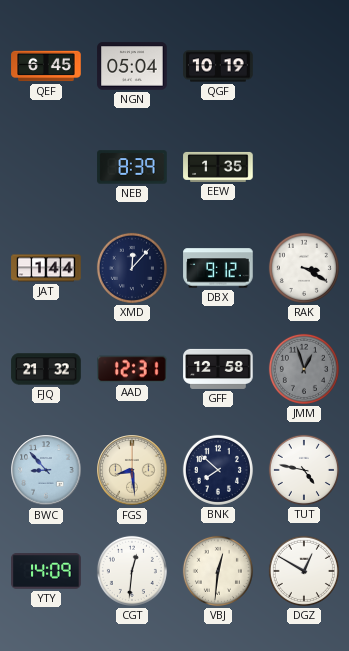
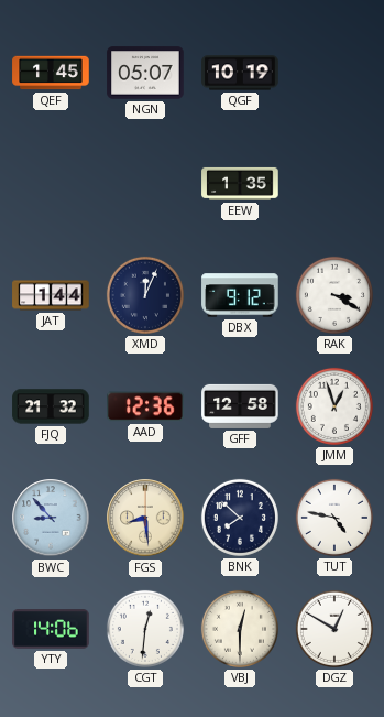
QEF: 6:45 -> 1:45
NGN: 05:04 -> 05:07
NEB: 8:39 -> none
XMD: 12:07 -> 12:04
AAD: 12:31 -> 12:36
JMM dial: grey -> white
YTY: 14:09 -> 14:06
VBJ: 12:31 -> 12:30
